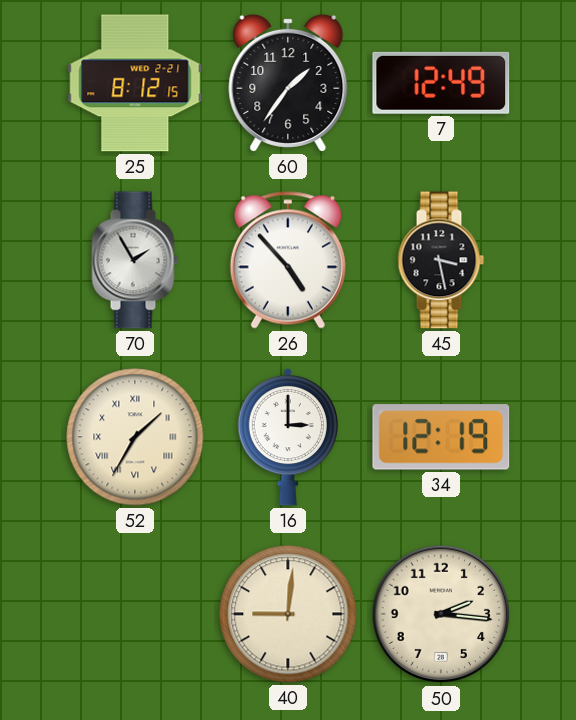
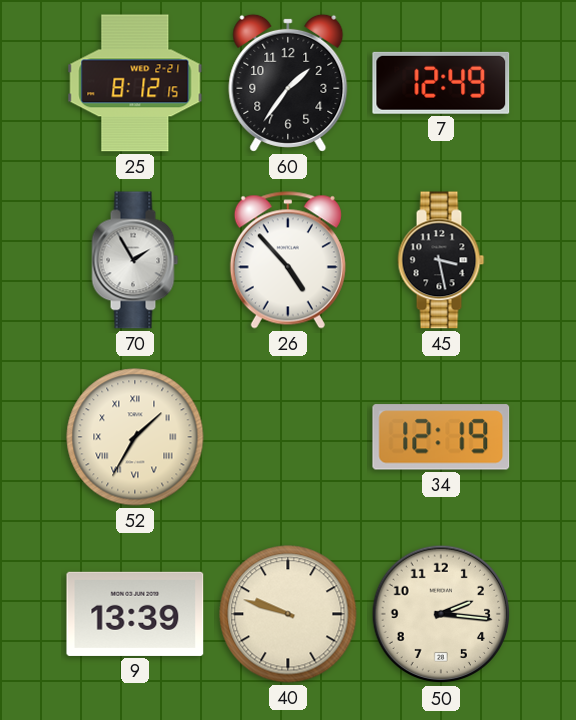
16: 3:00 -> none
9: none -> 13:39
40: 9:01 -> 9:48
